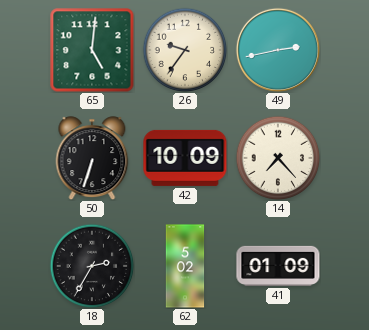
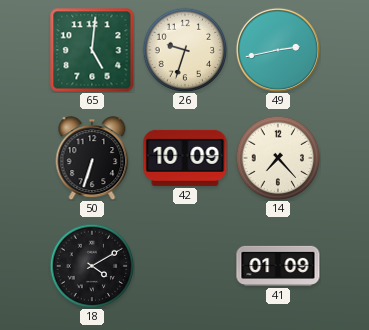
26: 9:36 -> 9:33
18: 2:35 -> 4:10
62: 5:02 -> none
